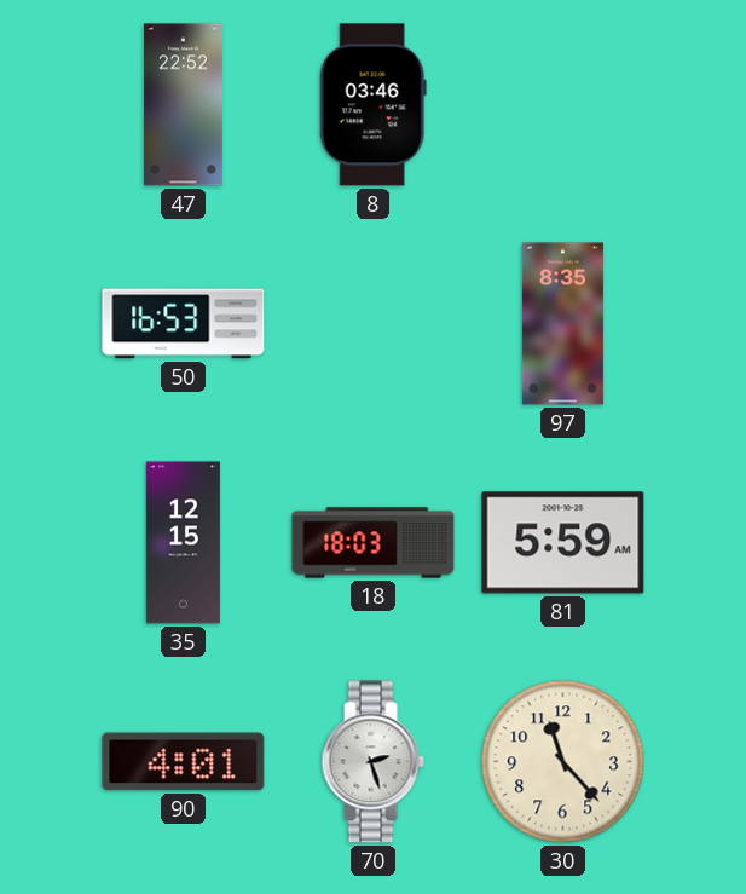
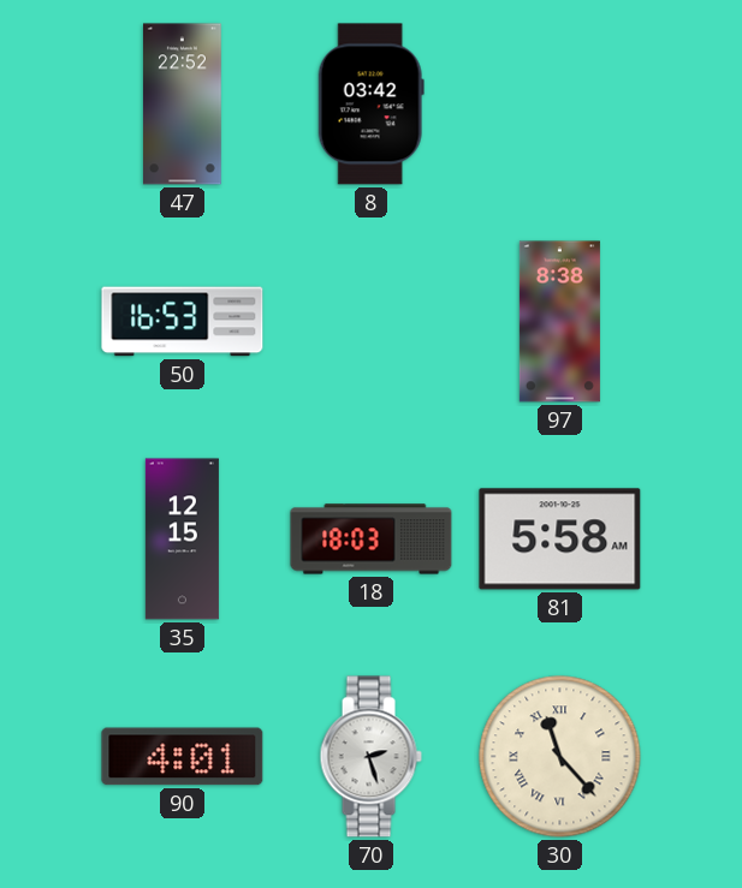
8: 03:46 -> 03:42
97: 8:35 -> 8:38
81: 5:59 -> 5:58
30 numerals: Arabic -> Roman
